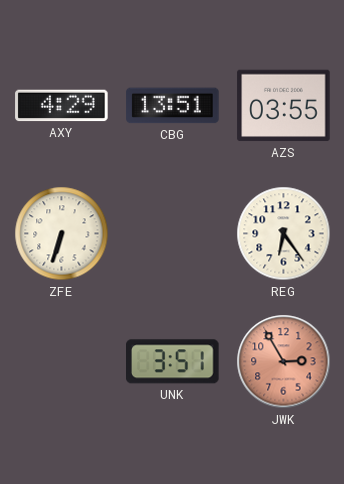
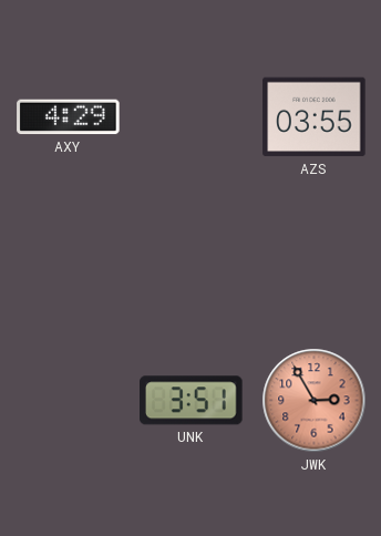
CBG: 13:51 -> none
ZFE: 6:33 -> none
REG: 6:24 -> none
